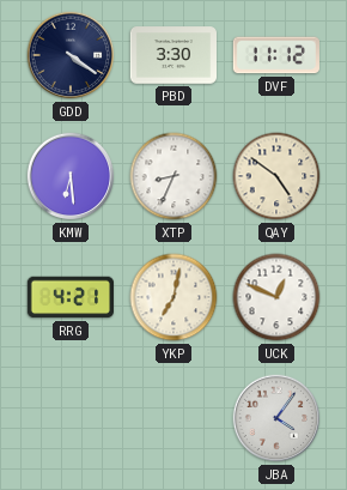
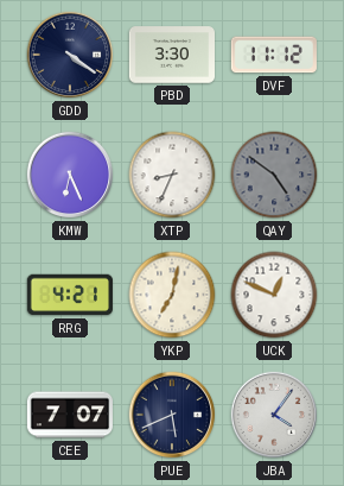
KMW: 6:29 -> 6:26
QAY dial: cream -> grey
CEE: none -> 7:07
PUE: none -> 5:41
